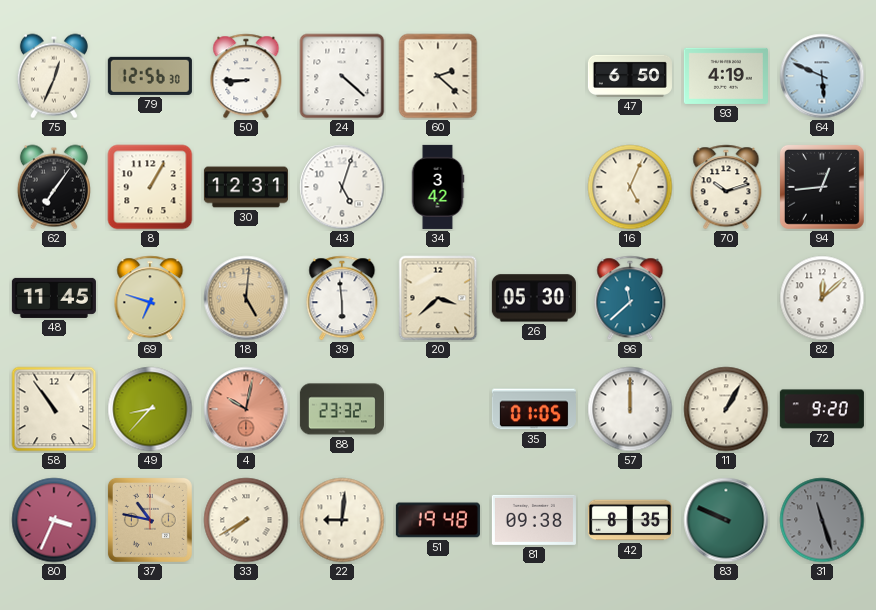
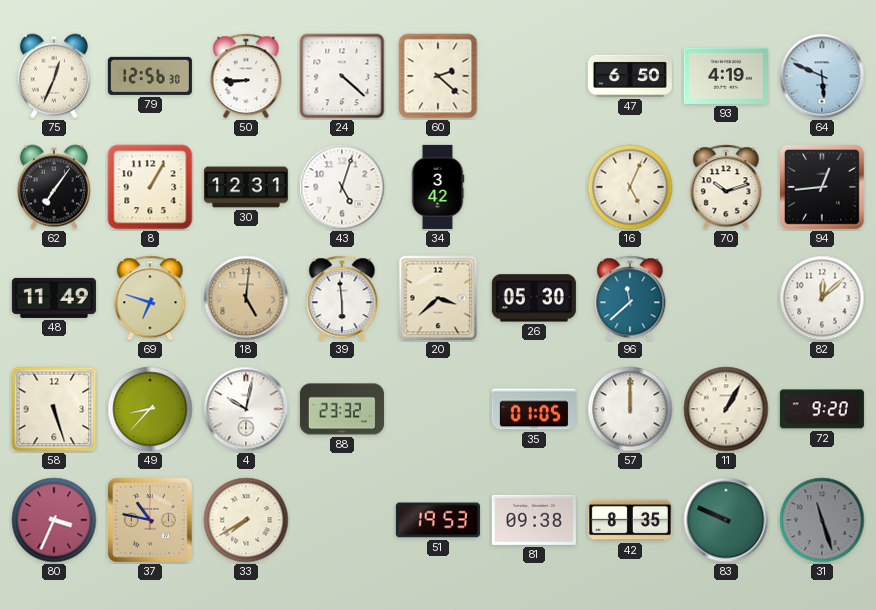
48: 11:45 -> 11:49
58: 10:54 -> 5:27
4 dial: salmon -> white
22: 9:01 -> none
51: 19:48 -> 19:53
